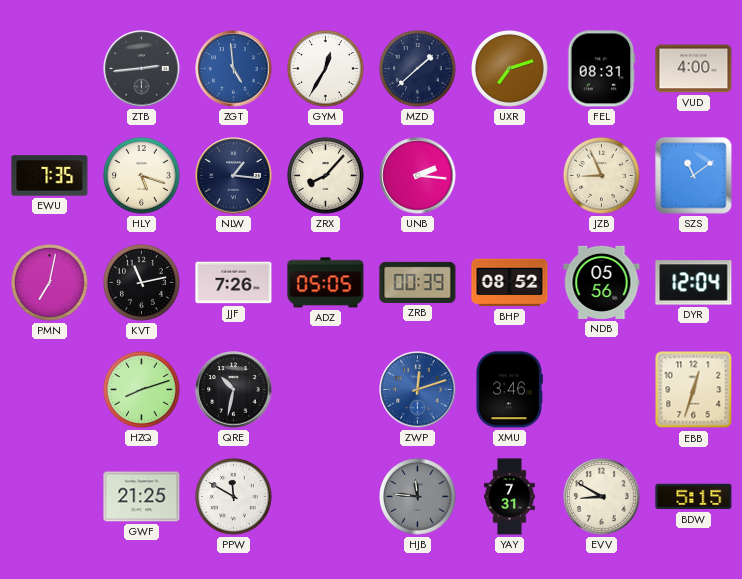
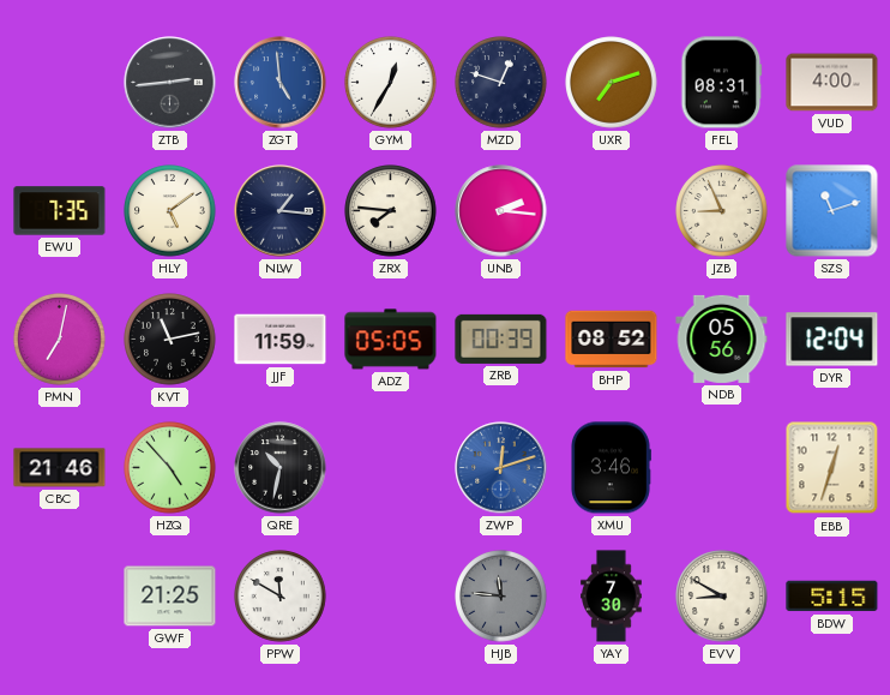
MZD: 1:38 -> 12:48
HLY: 5:18 -> 5:09
ZRX: 8:07 -> 7:46
SZS: 11:09 -> 11:12
JJF: 7:26 -> 11:59
CBC: none -> 21:46
HZQ: 8:12 -> 4:53
YAY: 7:31 -> 7:30
